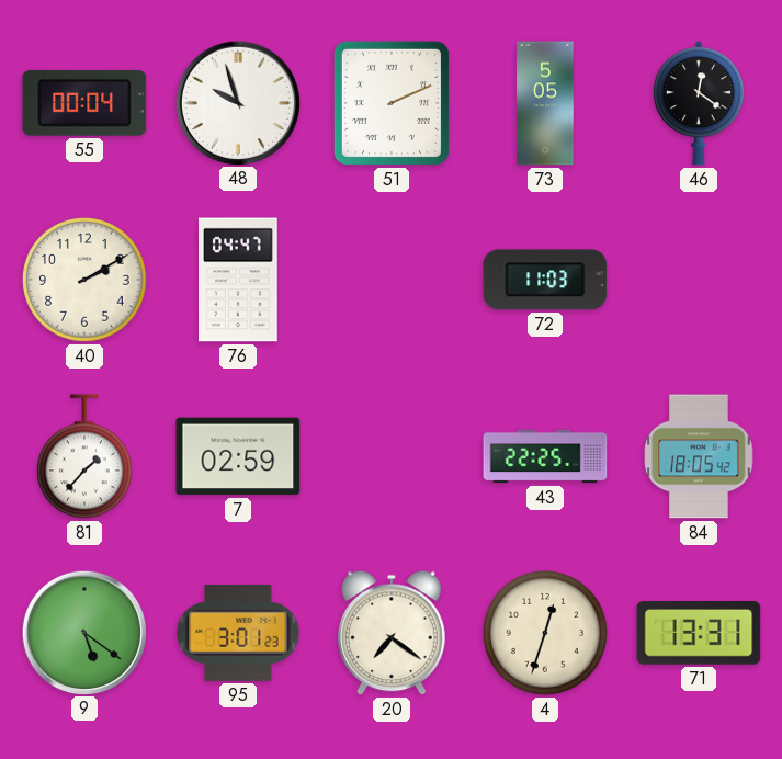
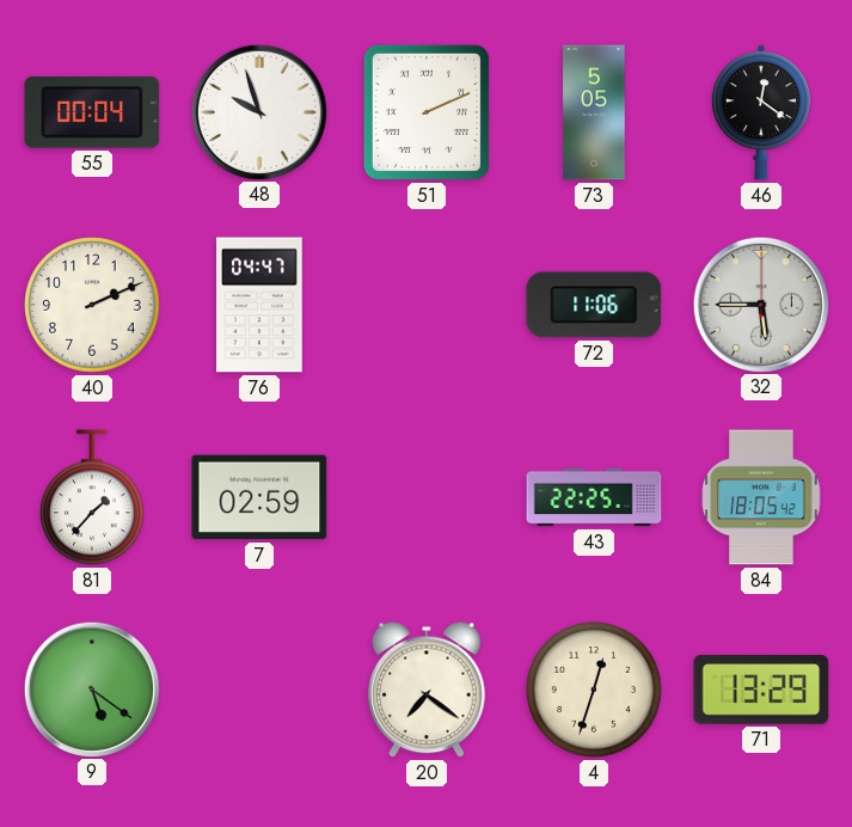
40: 2:10 -> 2:11
72: 11:03 -> 11:06
32: none -> 5:45
95: 3:01 -> none
71: 13:31 -> 13:29
